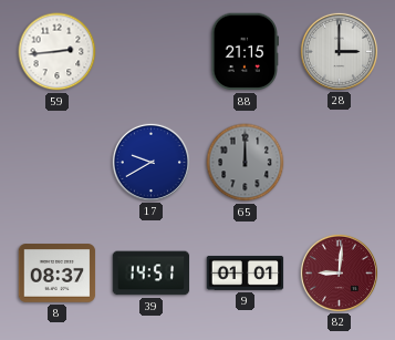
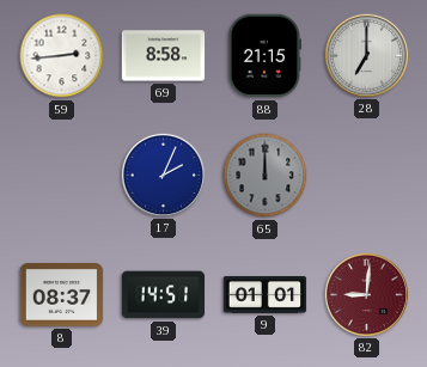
69: none -> 8:58
28: 3:00 -> 7:00
17: 9:40 -> 2:04
